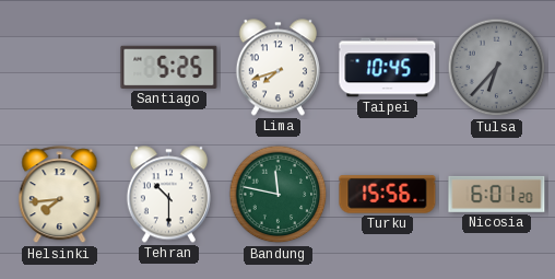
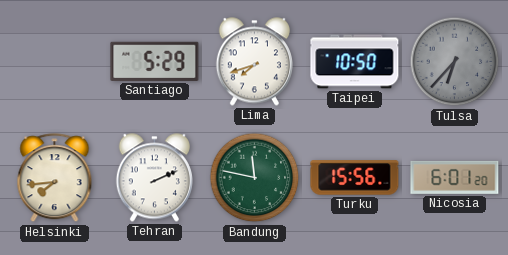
Santiago: 5:25 -> 5:29
Taipei: 10:45 -> 10:50
Tehran: 10:30 -> 2:11
